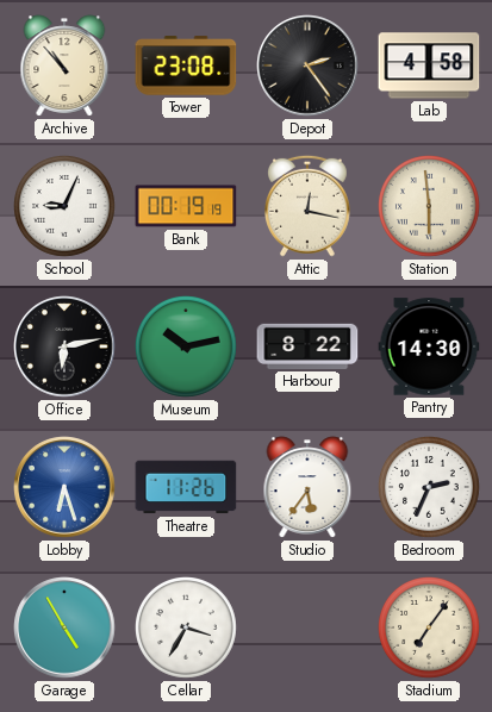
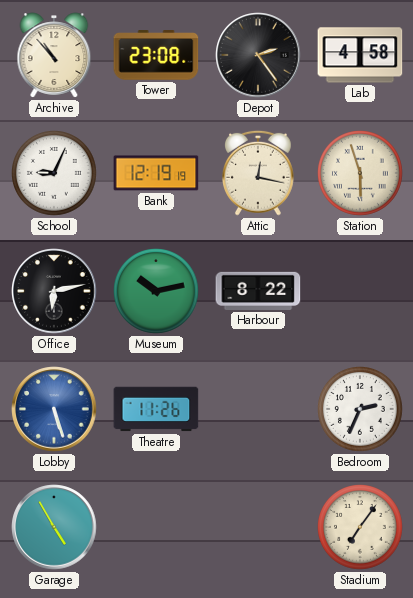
Bank: 00:19 -> 12:19
Station: 5:59 -> 5:57
Pantry: 14:30 -> none
Lobby: 6:27 -> 5:27
Studio: 5:36 -> none
Cellar: 3:35 -> none
